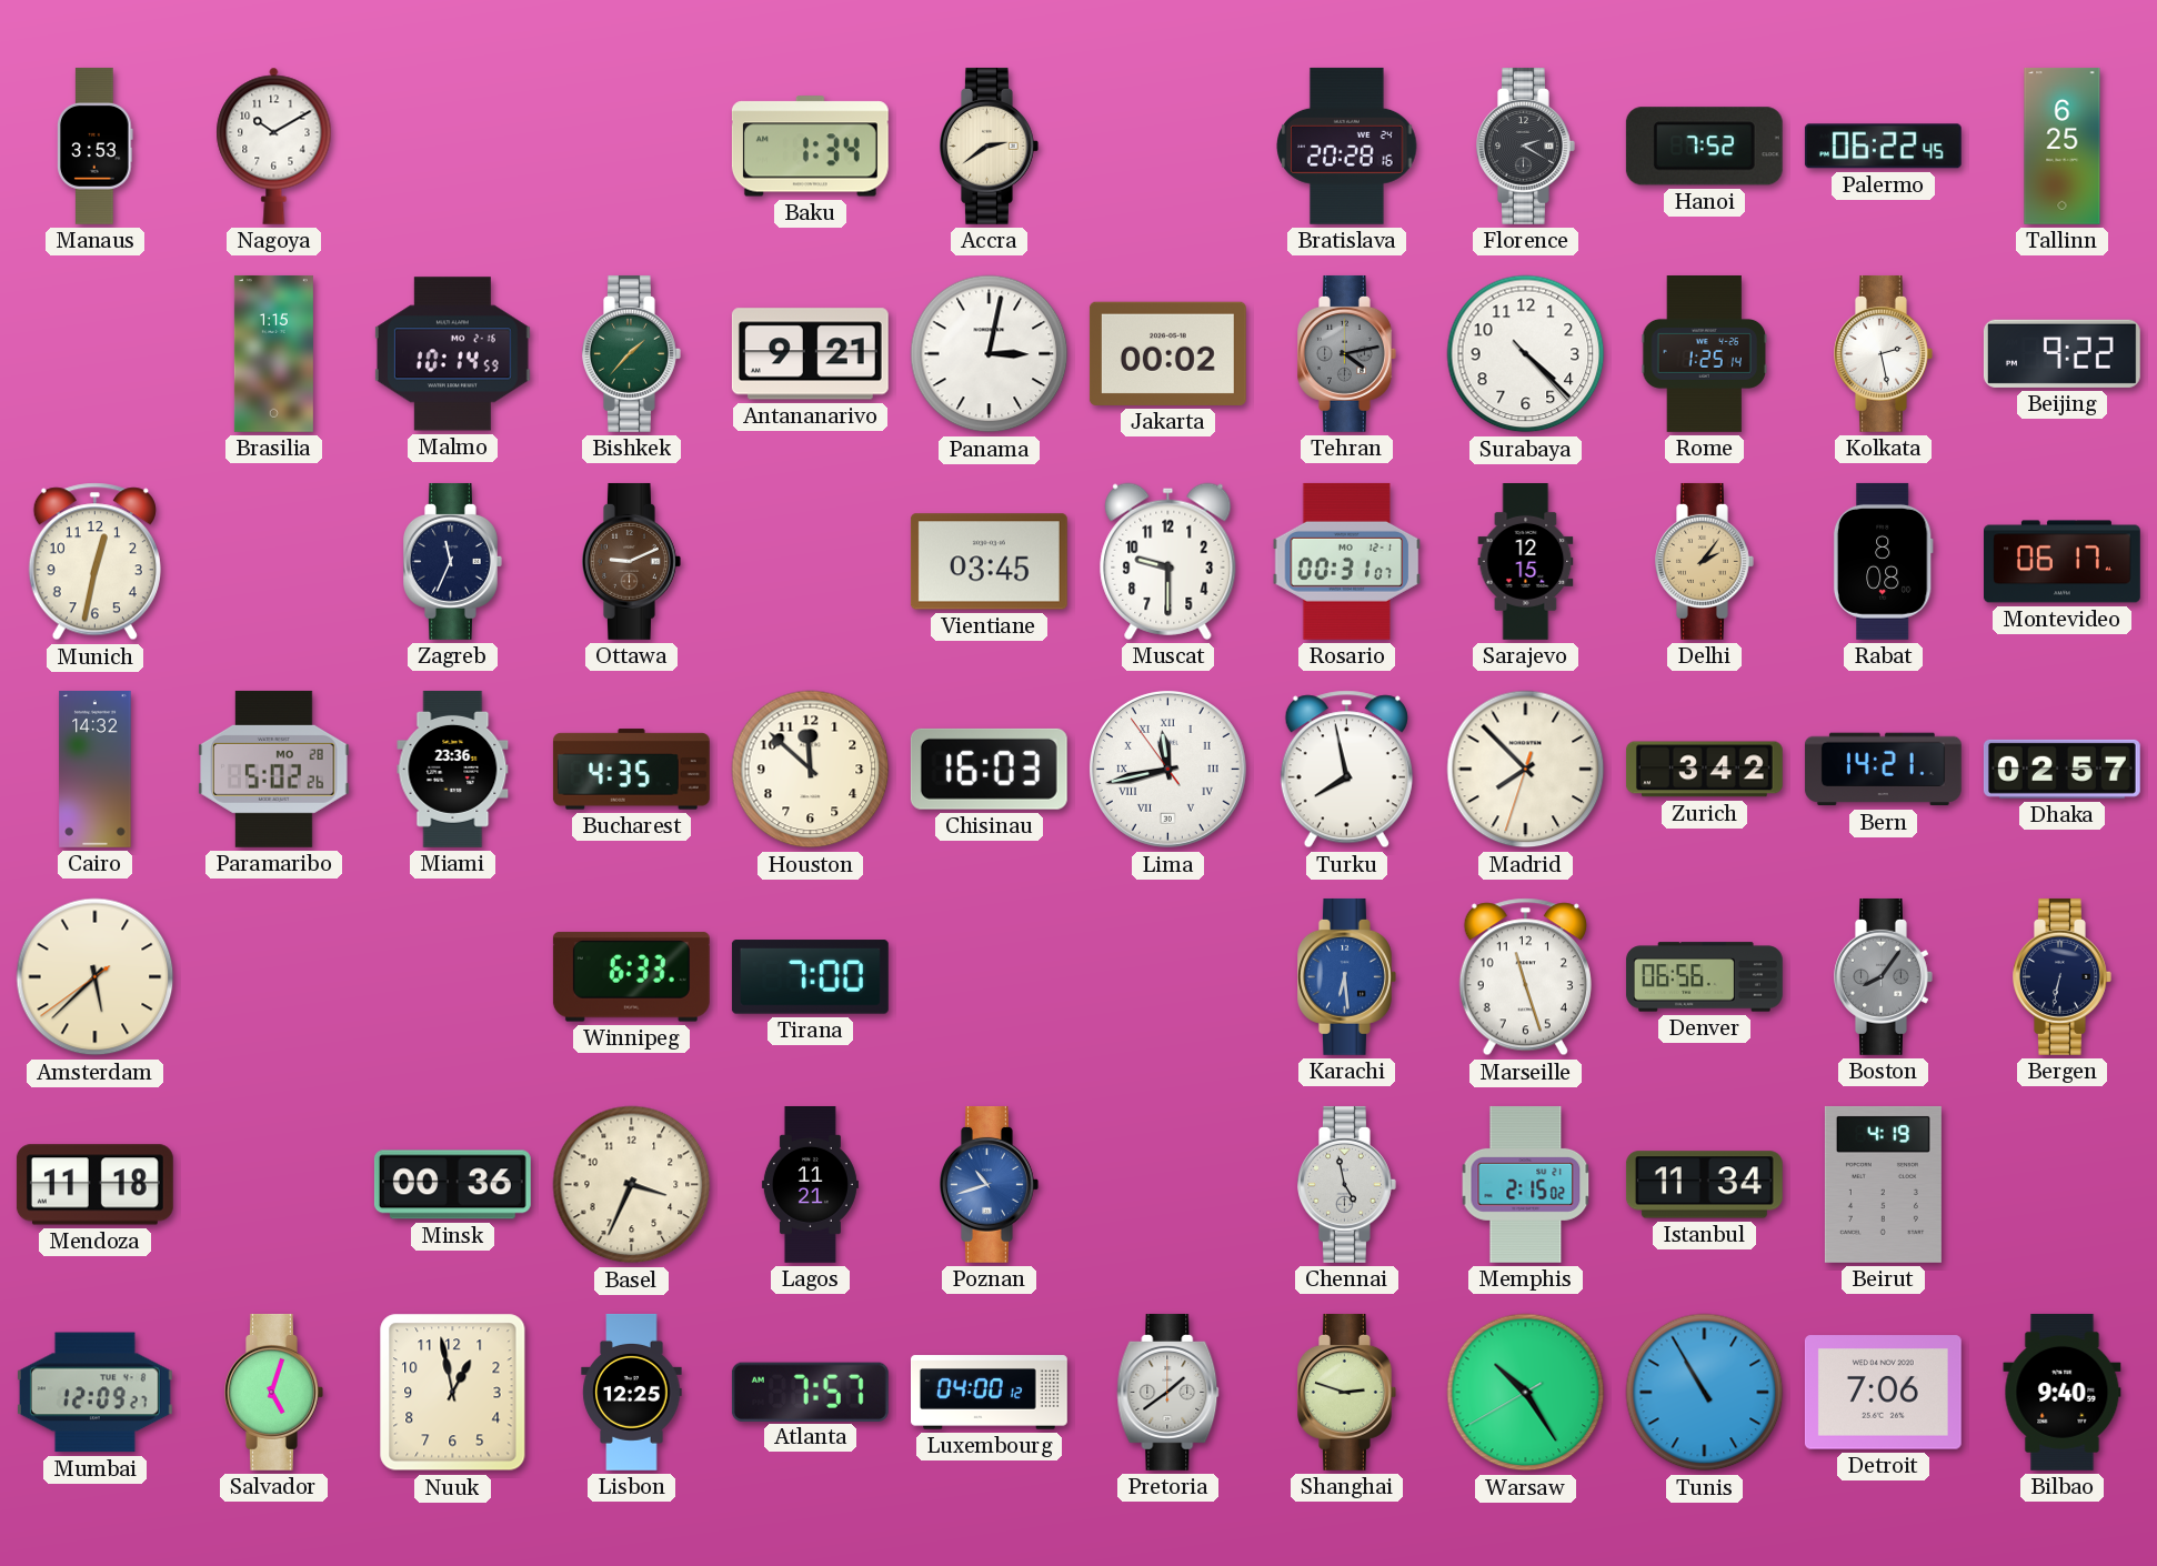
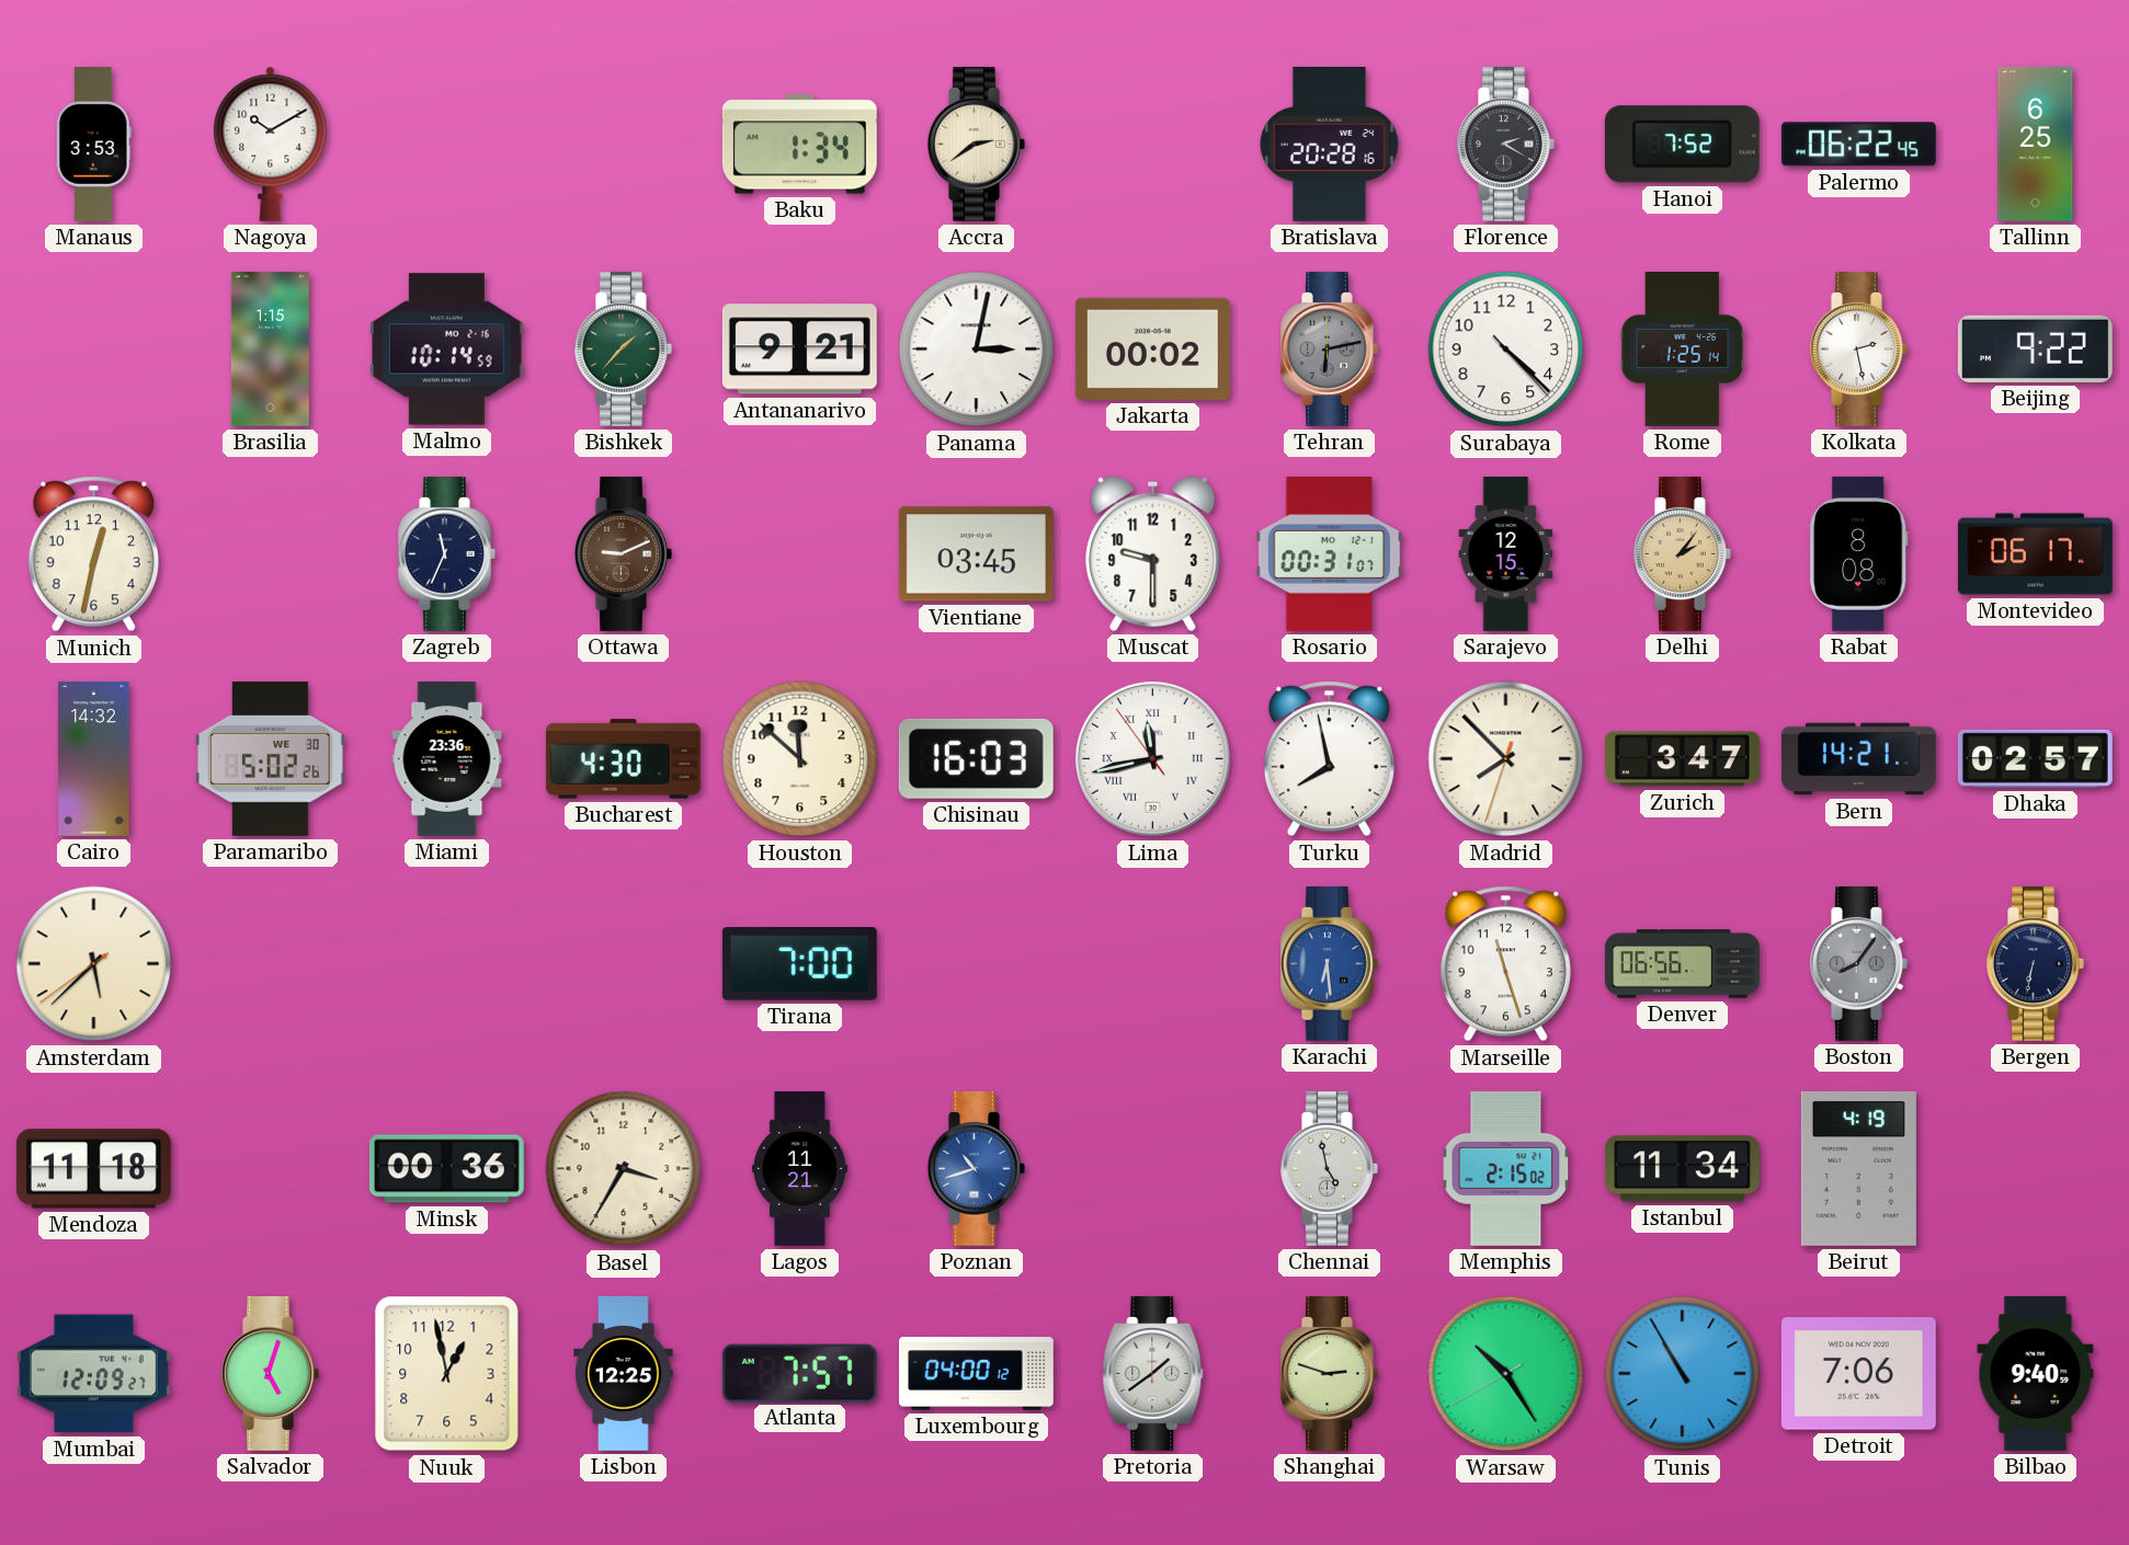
Tehran: 4:13 -> 6:13
Paramaribo date: MO 28 -> WE 30
Bucharest: 4:35 -> 4:30
Zurich: 3:42 -> 3:47
Winnipeg: 6:33 -> none
Basel: 3:34 -> 3:35
